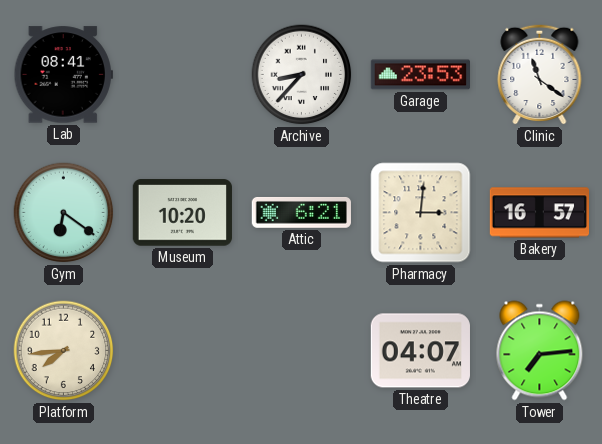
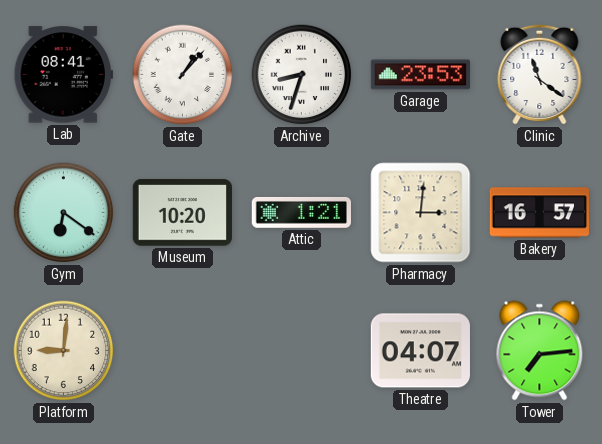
Gate: none -> 1:07
Archive: 8:37 -> 8:33
Attic: 6:21 -> 1:21
Platform: 7:44 -> 9:01
